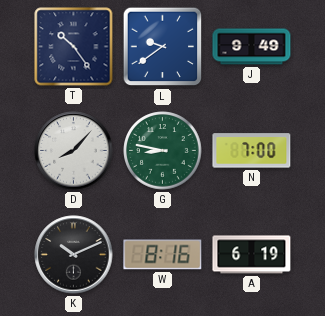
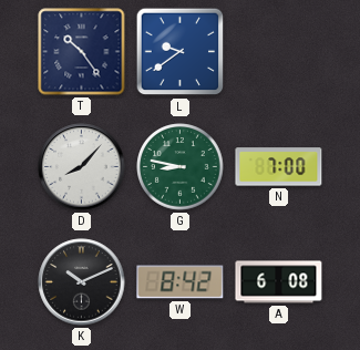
J: 9:49 -> none
W: 8:16 -> 8:42
A: 6:19 -> 6:08
